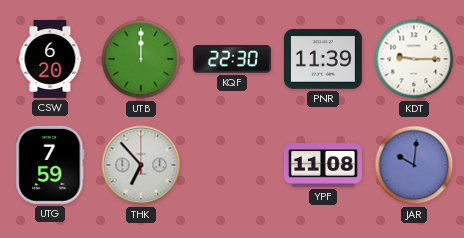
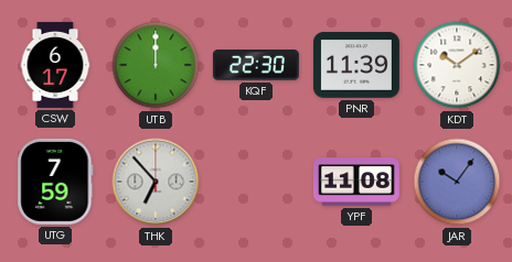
CSW: 6:20 -> 6:17
KDT: 9:15 -> 10:09
JAR: 10:01 -> 10:06
